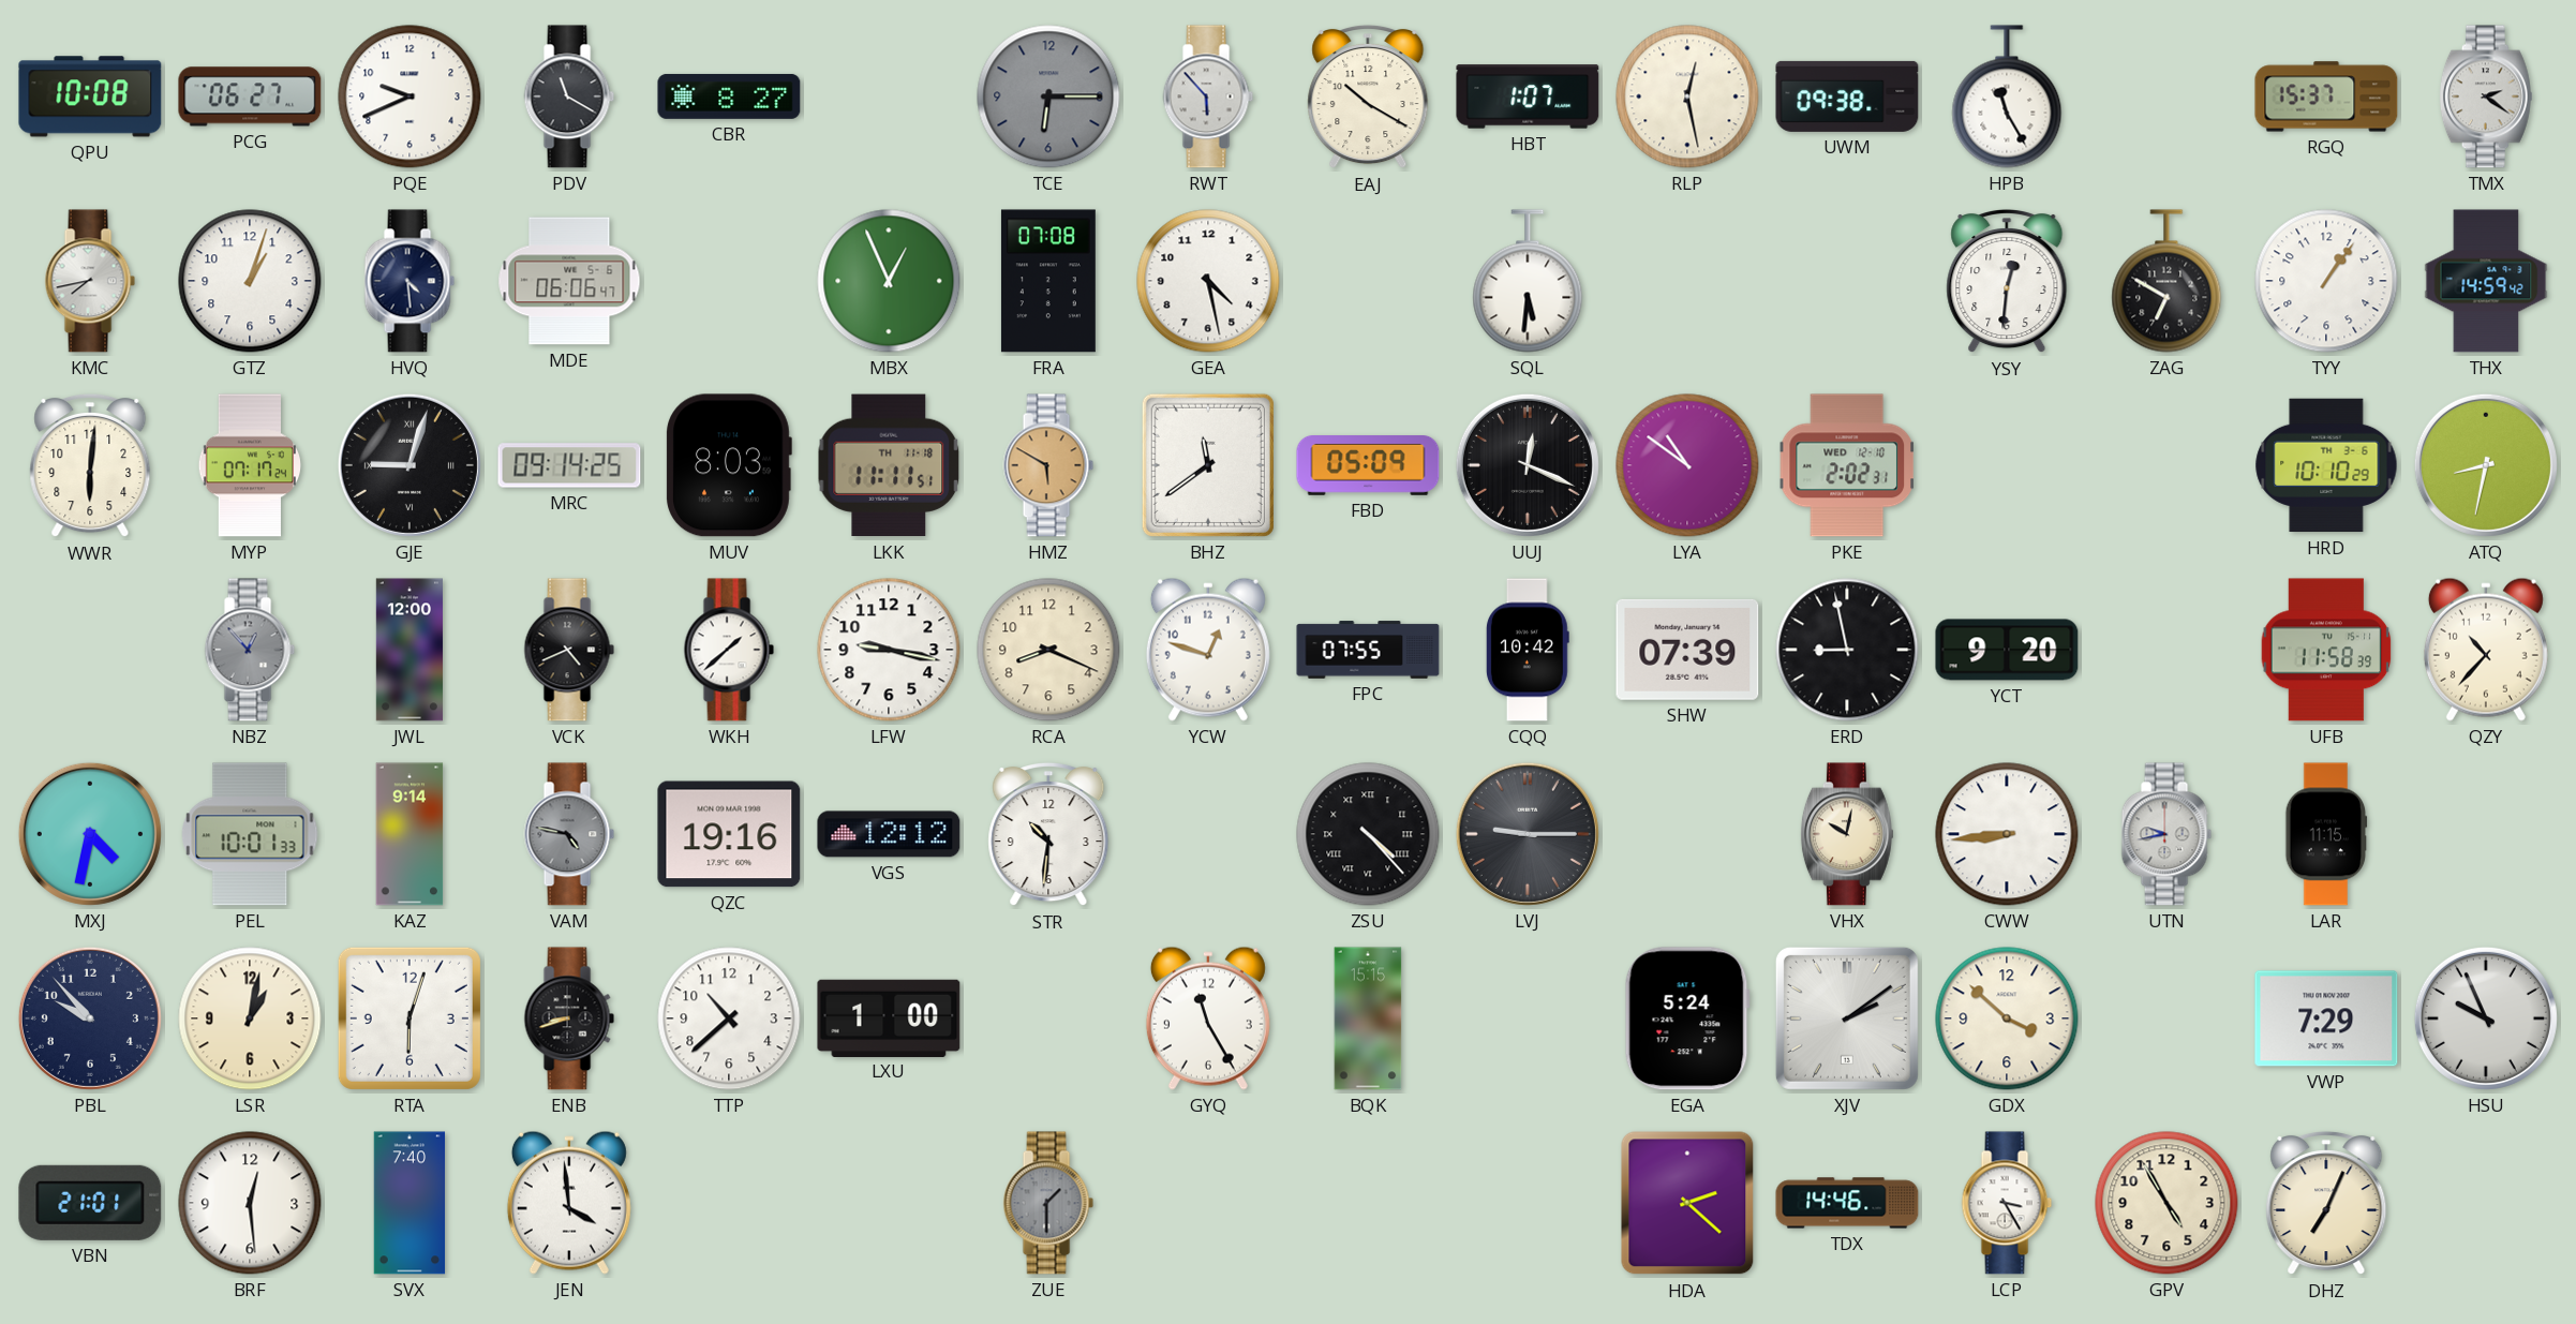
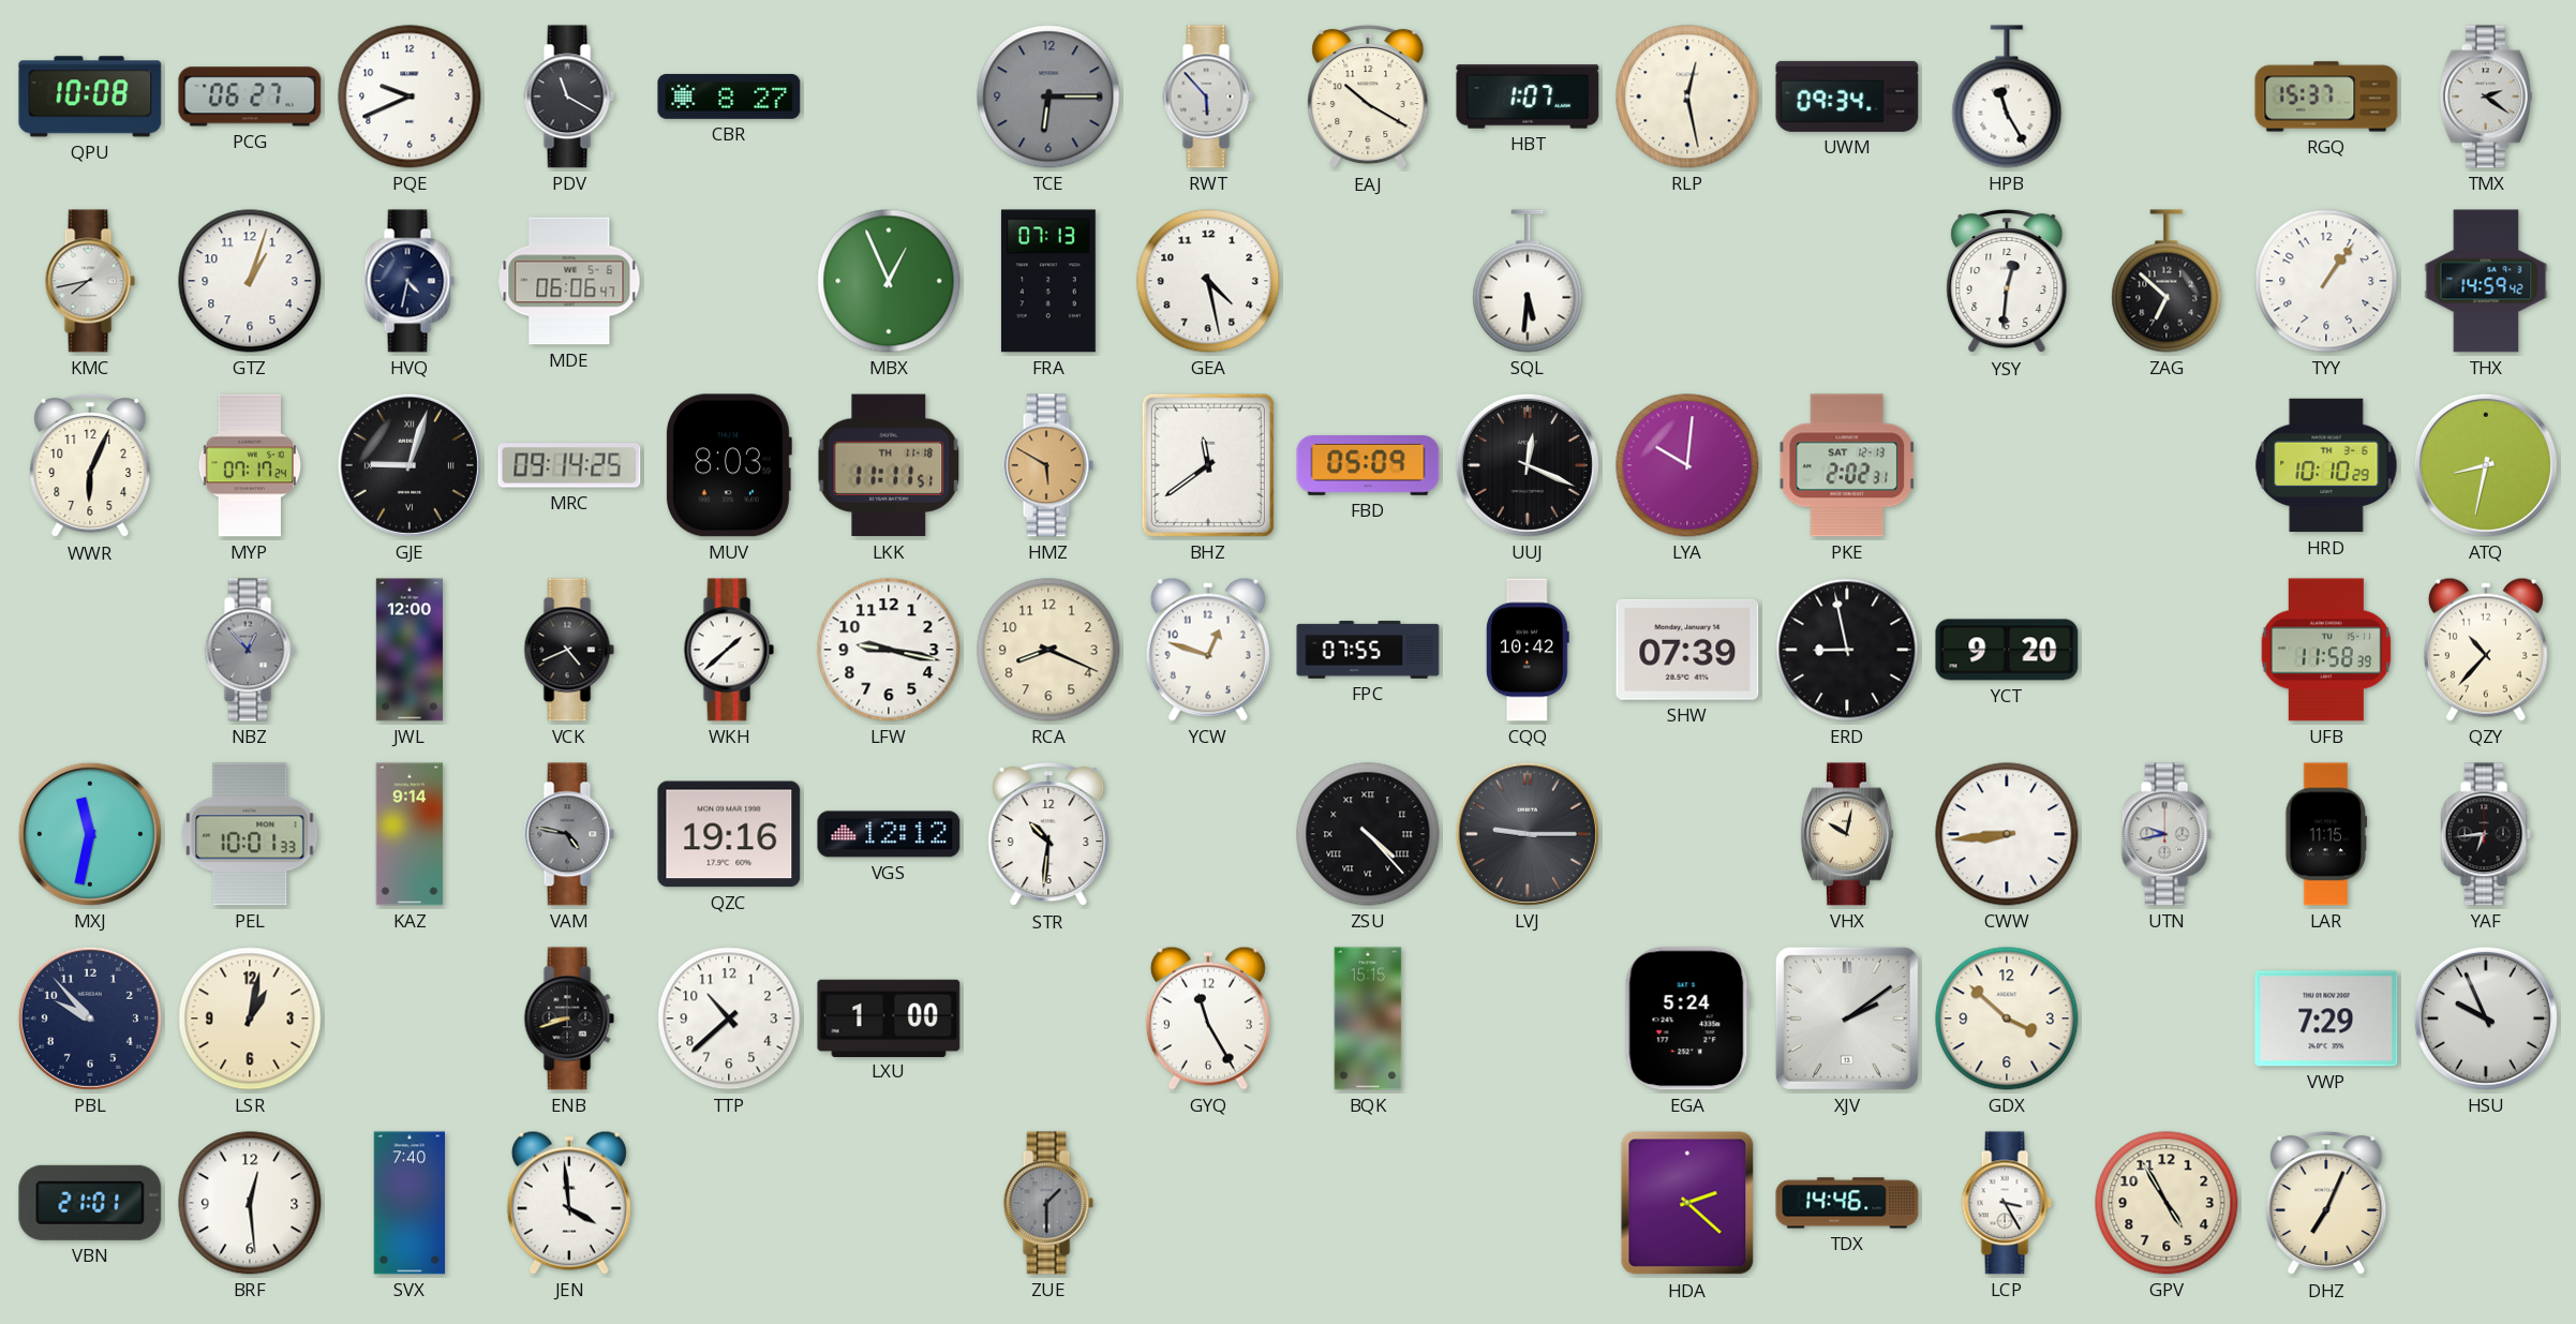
UWM: 09:38 -> 09:34
HVQ: 4:29 -> 4:32
FRA: 07:08 -> 07:13
ZAG: 6:50 -> 6:52
WWR: 6:01 -> 6:04
LYA: 10:51 -> 10:01
PKE date: WED 12-10 -> SAT 12-13
MXJ: 4:32 -> 11:32
YAF: none -> 6:44
RTA: 6:03 -> none
